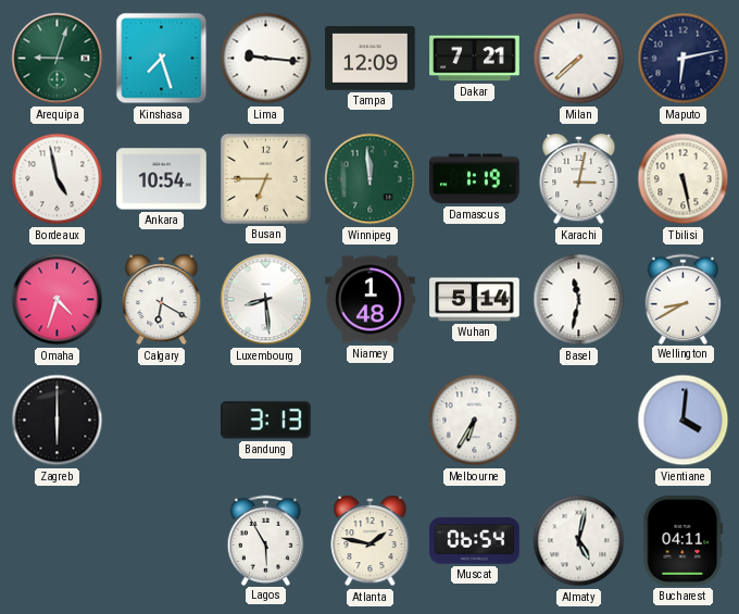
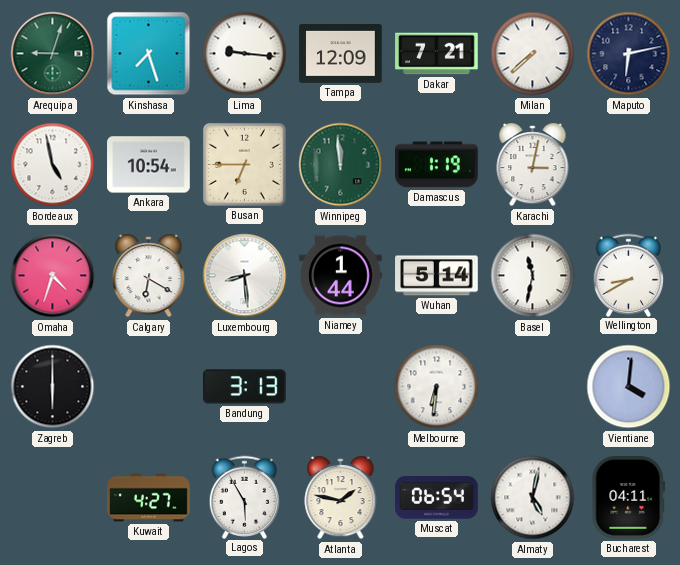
Tbilisi: 5:28 -> none
Niamey: 1:48 -> 1:44
Melbourne: 6:35 -> 6:31
Kuwait: none -> 4:27
